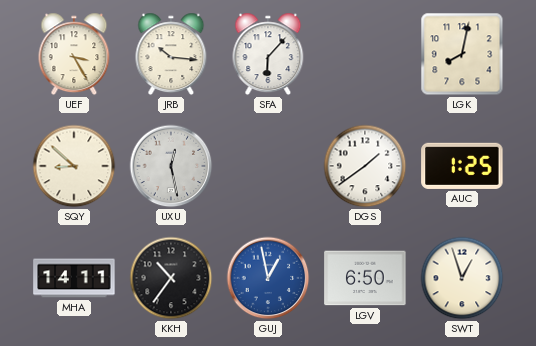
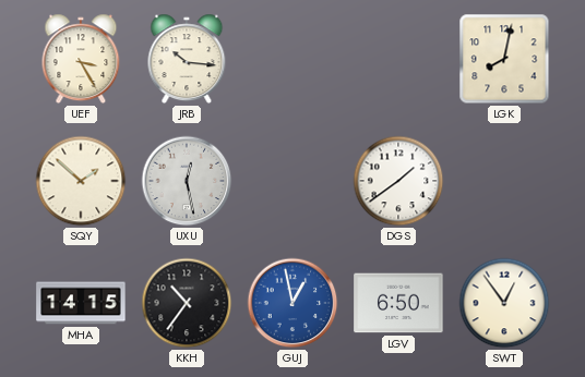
SFA: 6:07 -> none
SQY: 8:52 -> 1:52
AUC: 1:25 -> none
MHA: 14:11 -> 14:15
SWT: 12:57 -> 12:54
